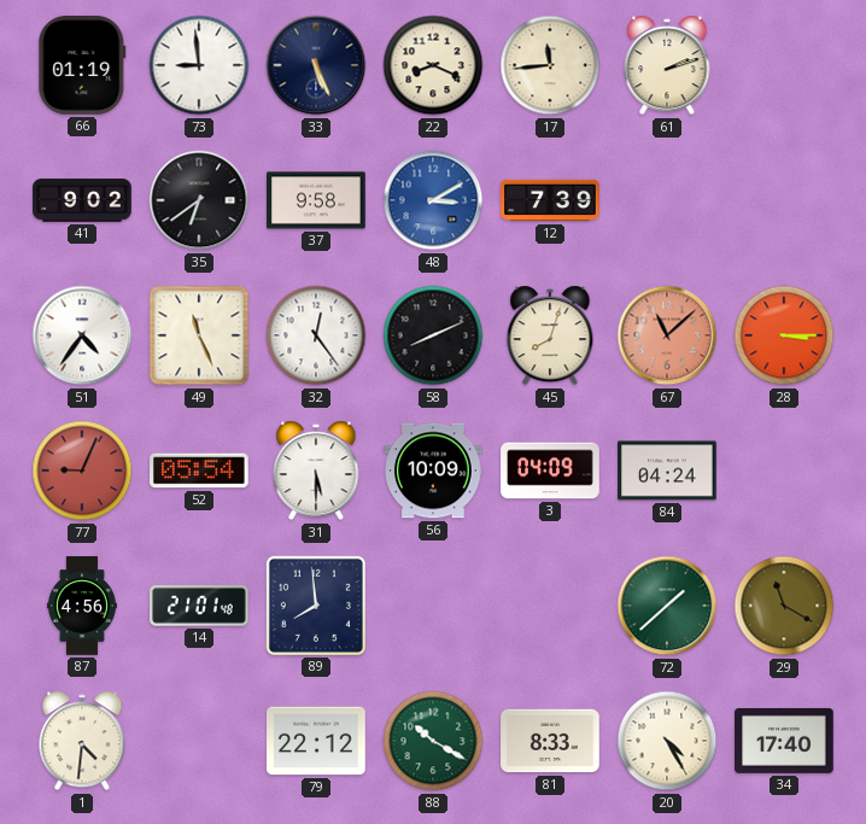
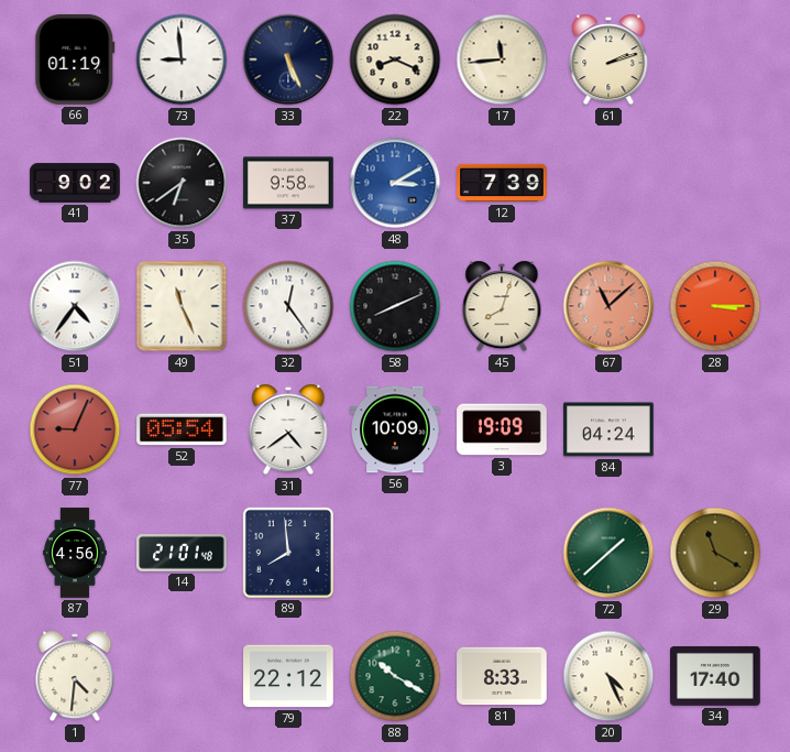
31: 5:30 -> 4:39
3: 04:09 -> 19:09
20: 4:25 -> 4:26
